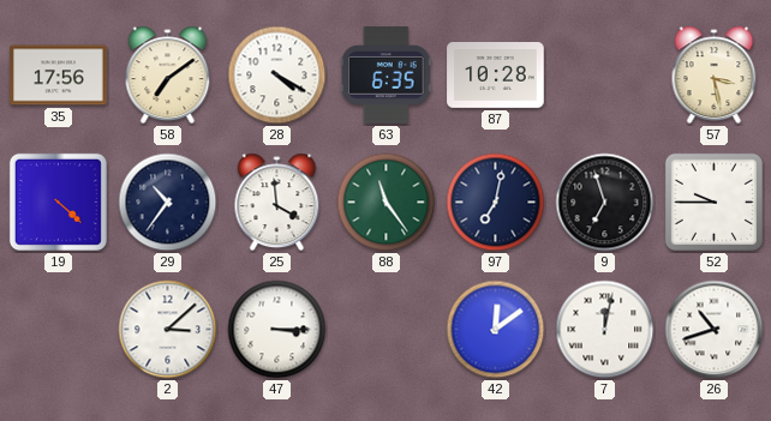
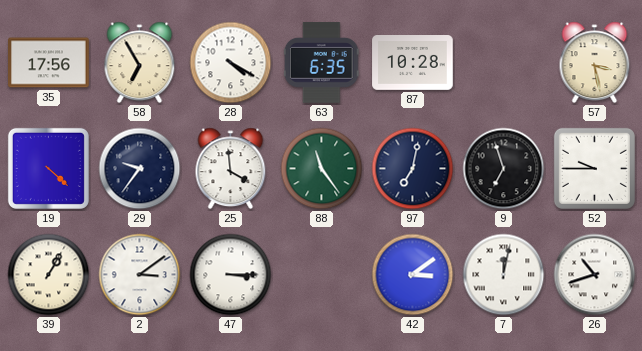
58: 7:09 -> 6:55
29: 10:36 -> 9:36
39: none -> 1:05
2: 3:08 -> 3:09
42: 12:09 -> 3:09
